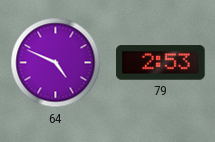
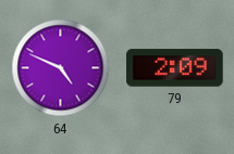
79: 2:53 -> 2:09
